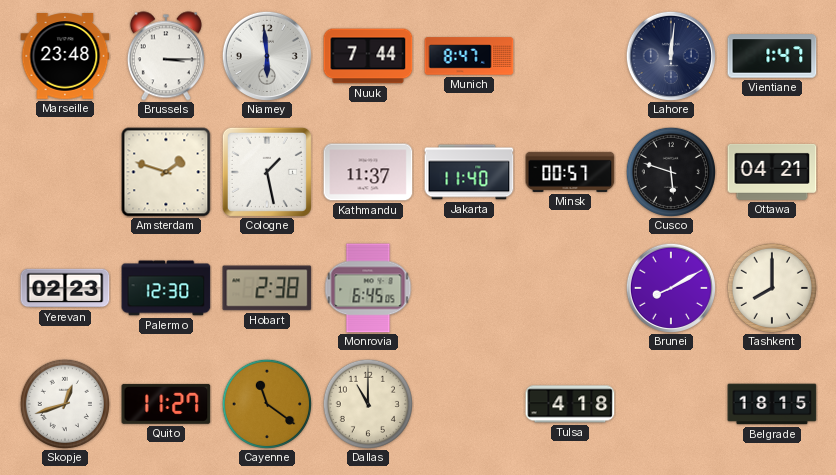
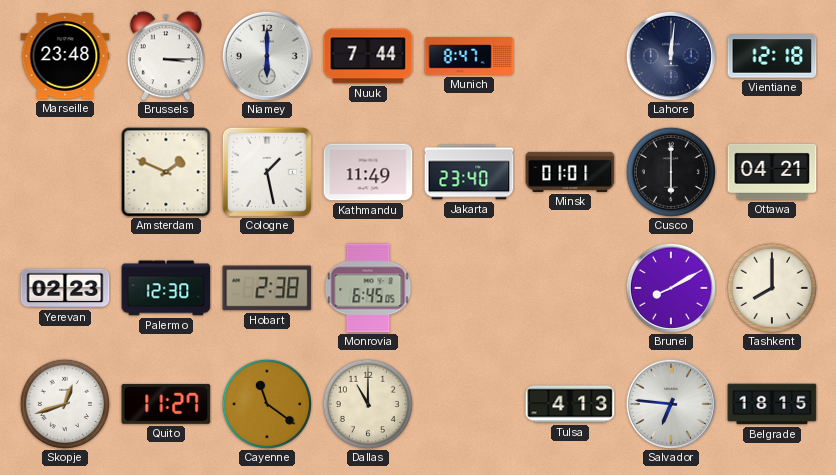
Niamey: 5:59 -> 6:00
Vientiane: 1:47 -> 12:18
Amsterdam: 1:48 -> 1:49
Kathmandu: 11:37 -> 11:49
Jakarta: 11:40 -> 23:40
Minsk: 00:57 -> 01:01
Cusco: 5:48 -> 6:00
Tulsa: 4:18 -> 4:13
Salvador: none -> 6:46
